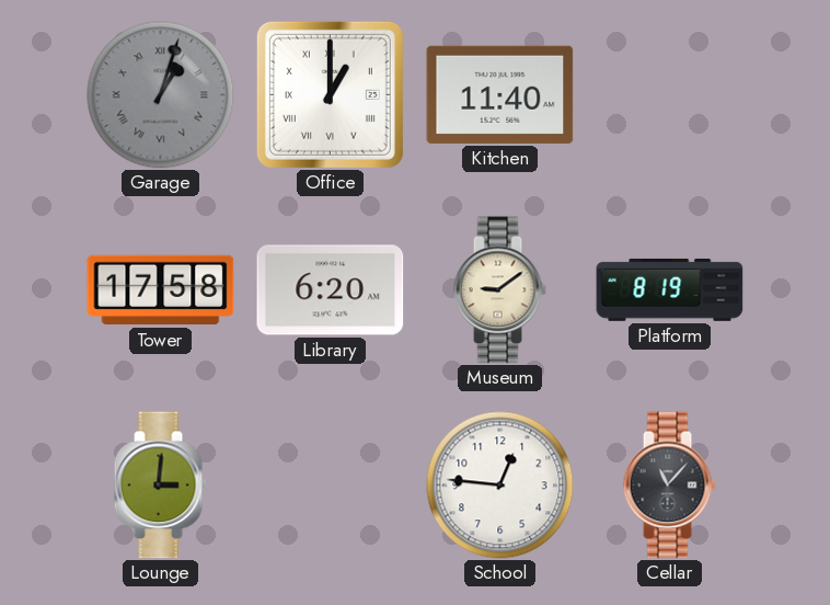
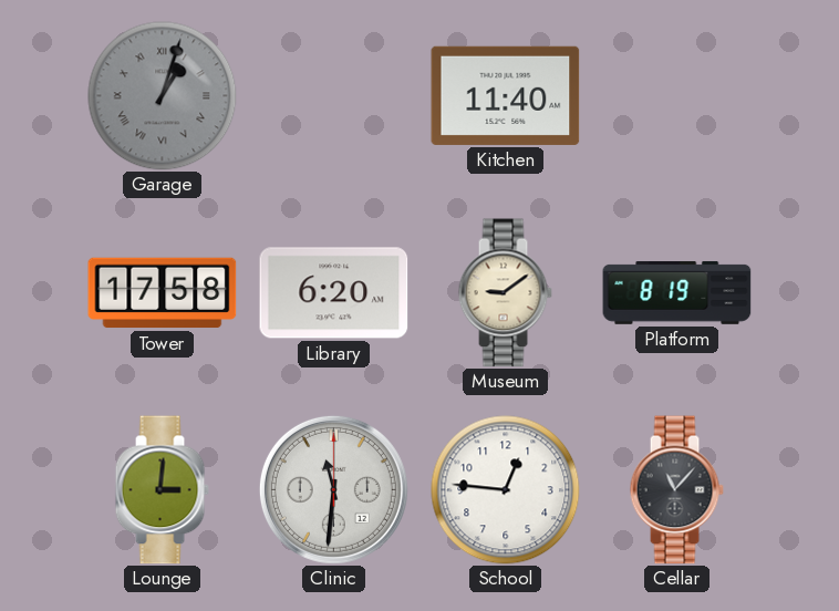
Office: 1:00 -> none
Clinic: none -> 11:31
